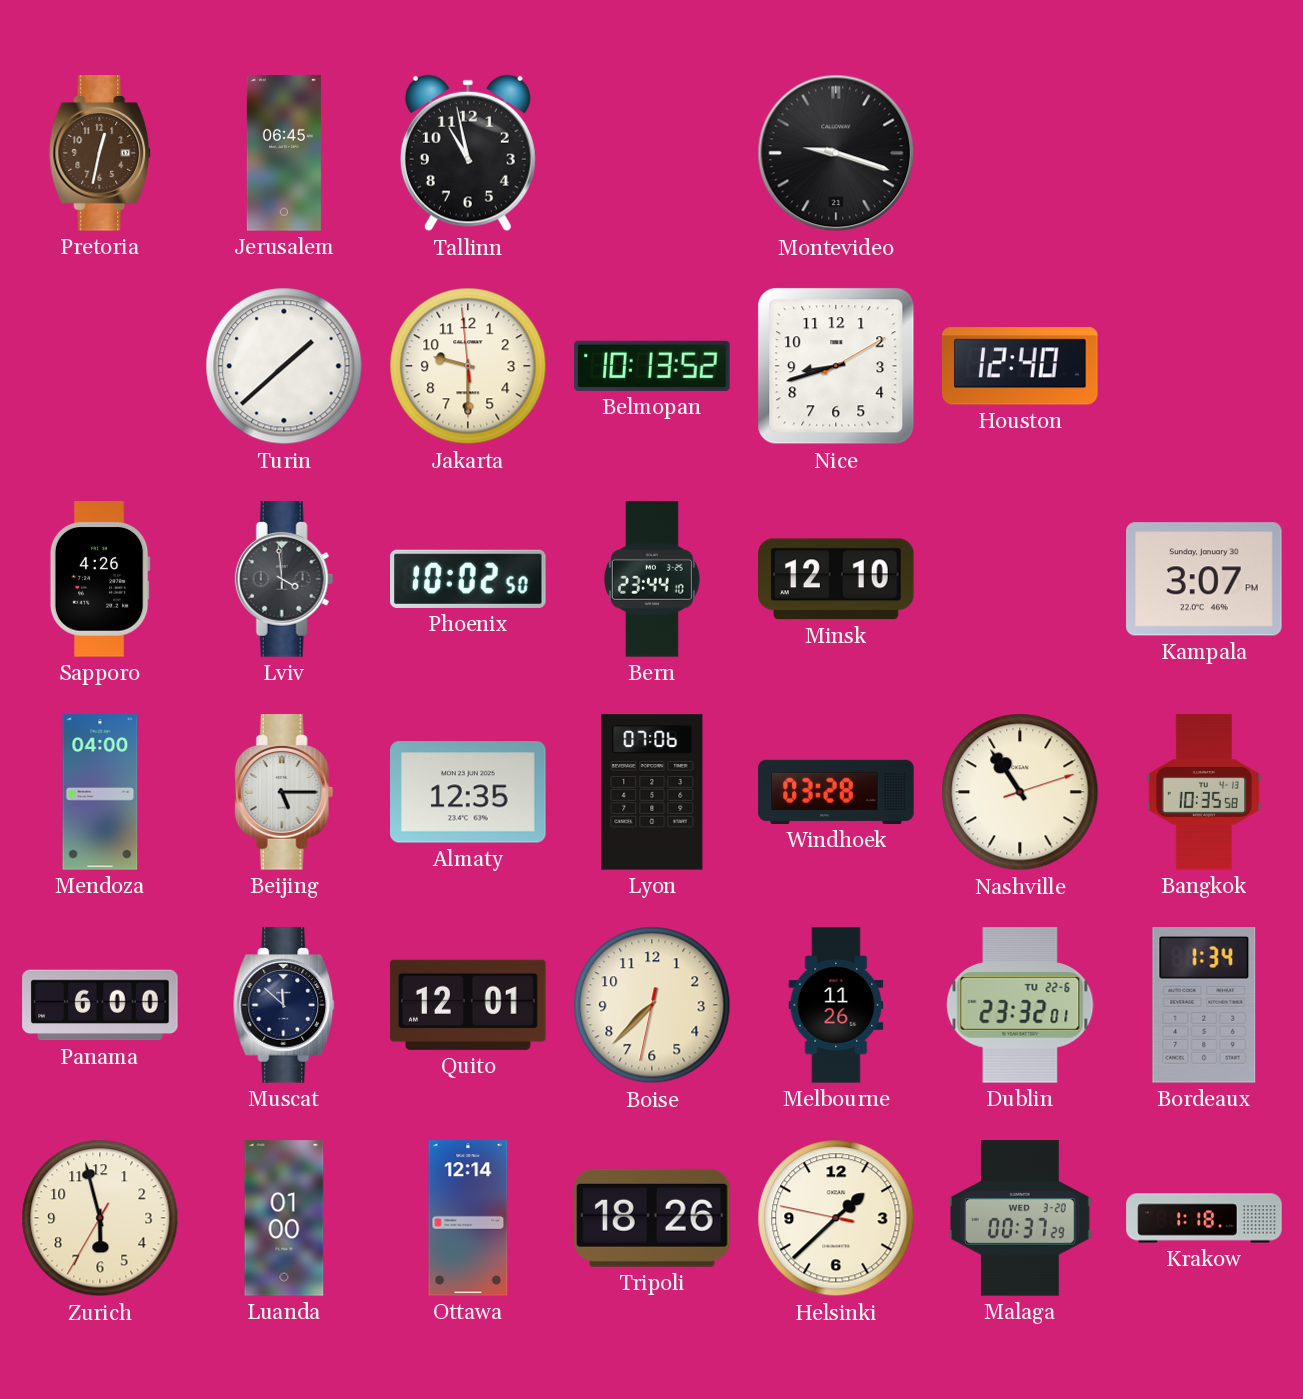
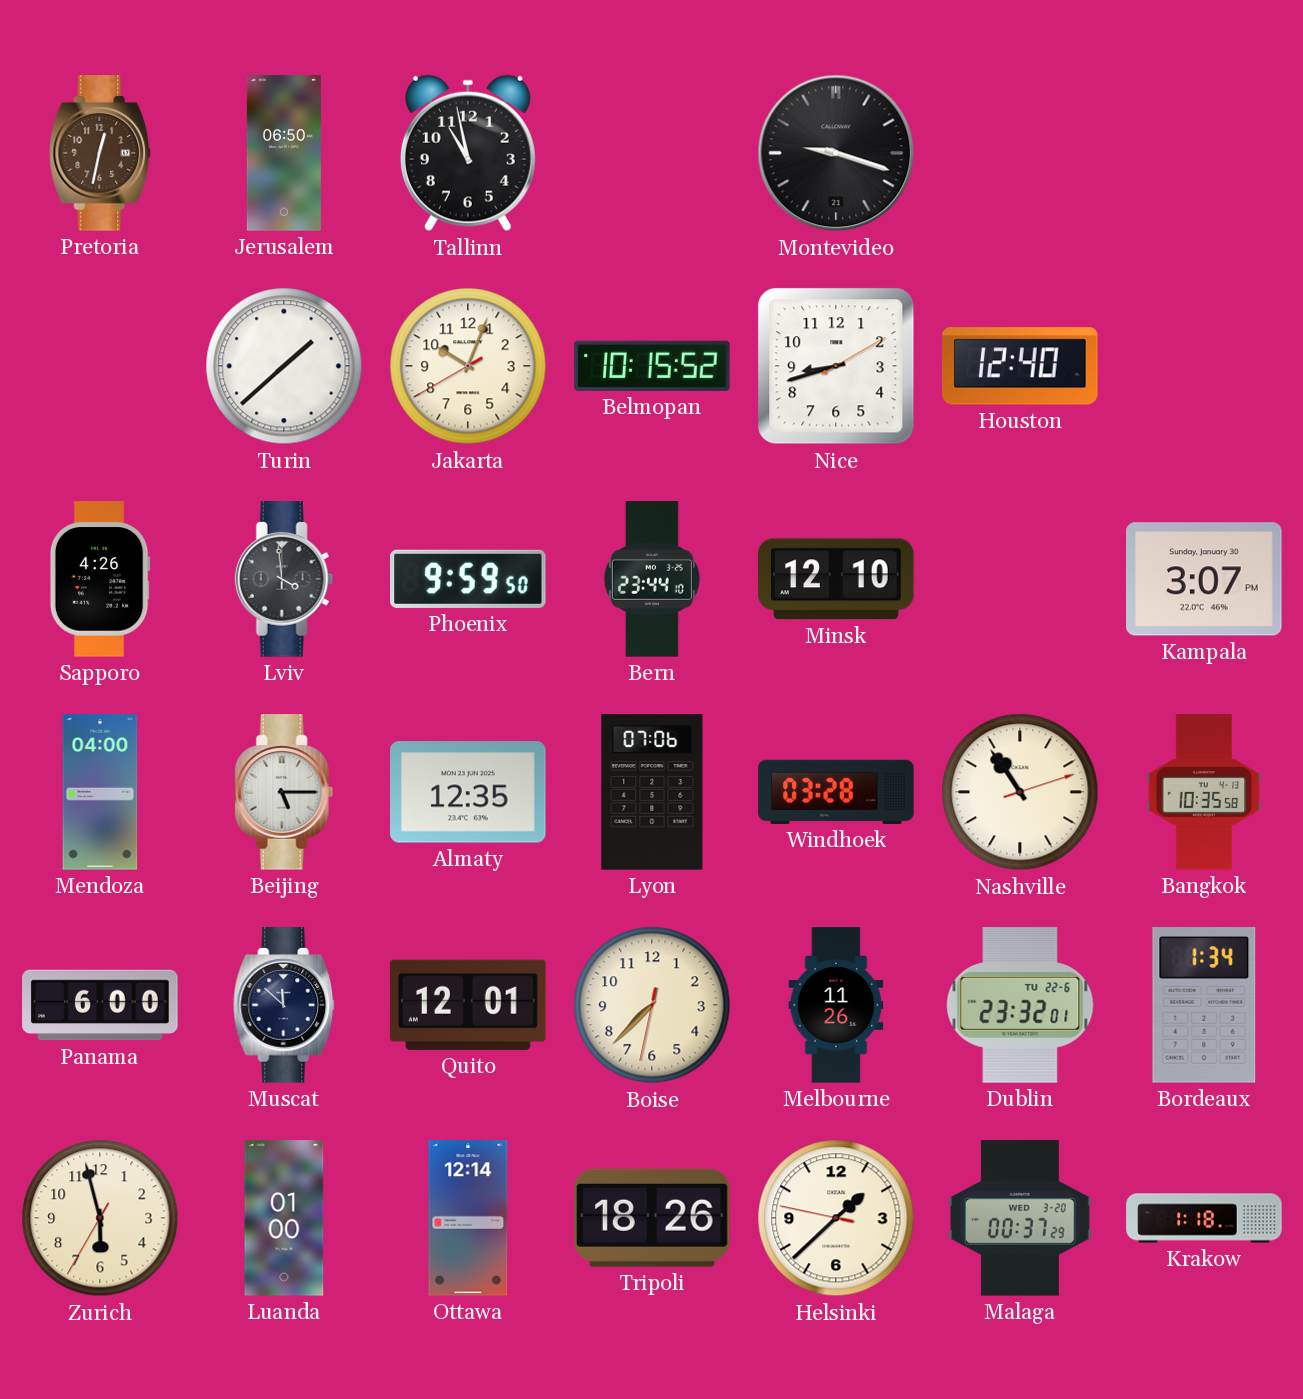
Jerusalem: 06:45 -> 06:50
Jakarta: 9:29 -> 10:03
Belmopan: 10:13 -> 10:15
Phoenix: 10:02 -> 9:59
